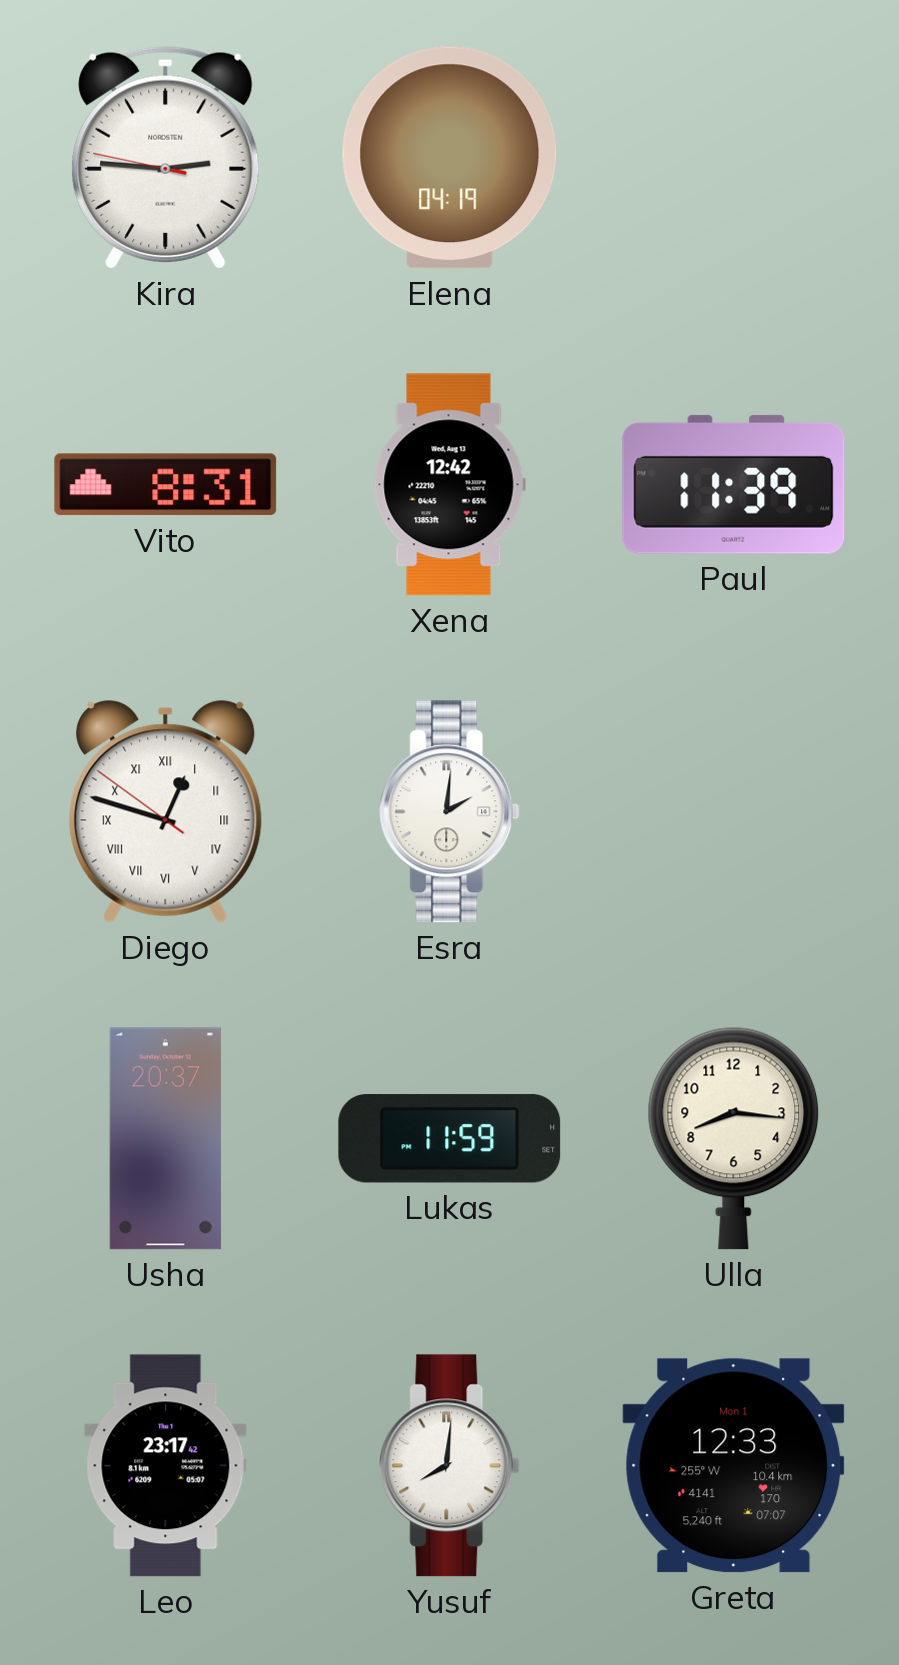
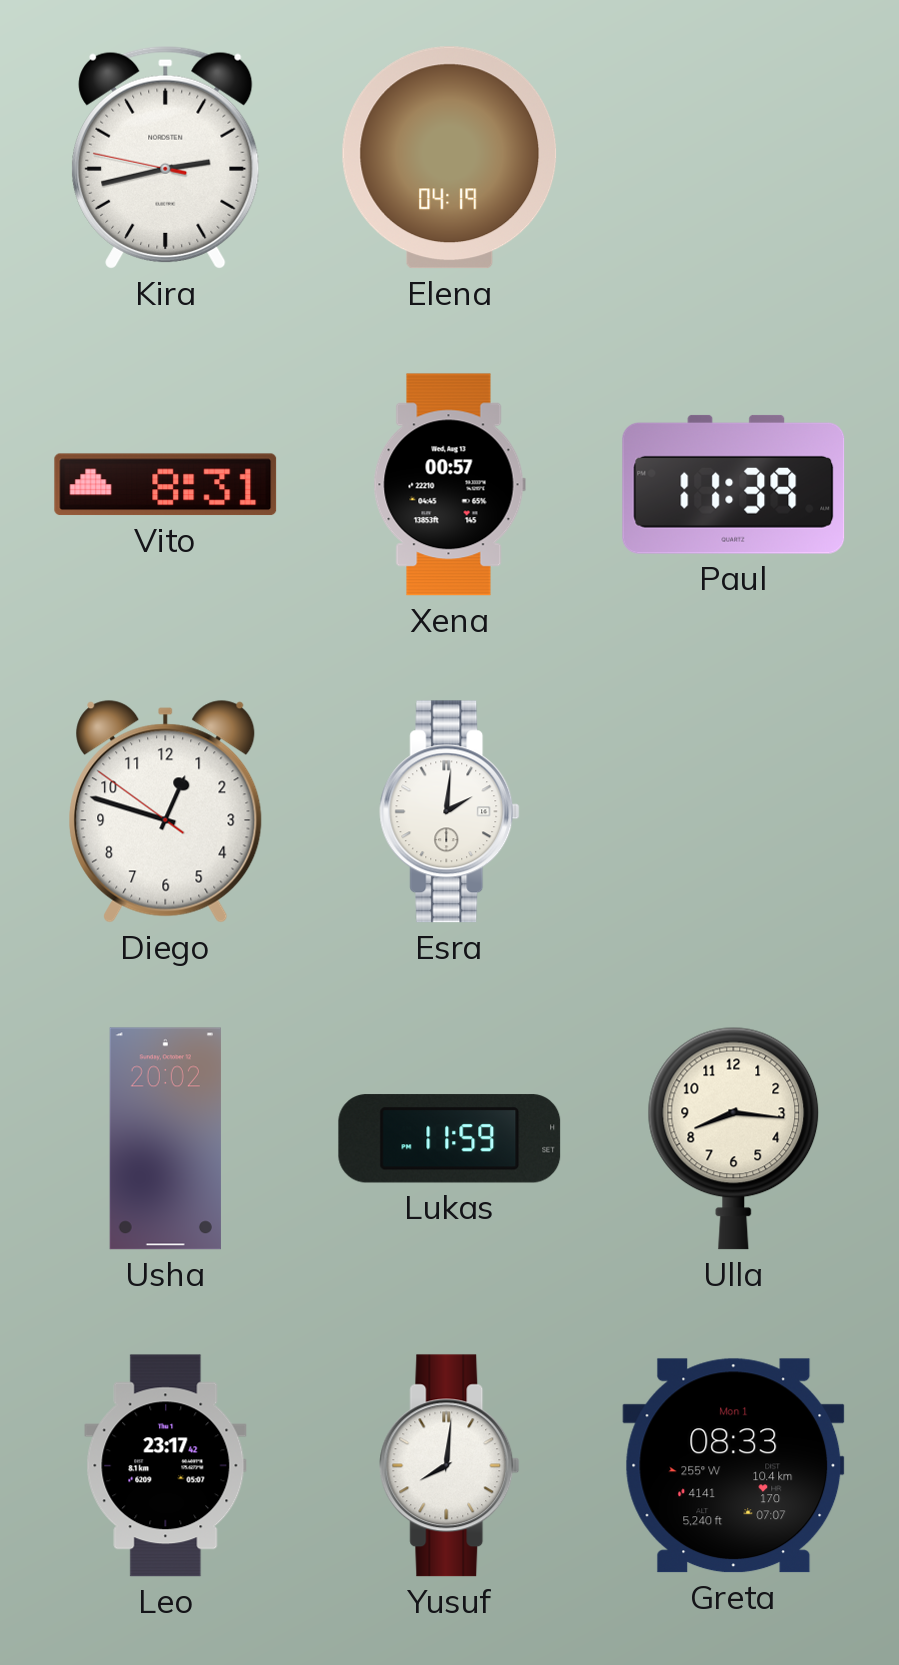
Kira: 2:45 -> 2:42
Xena: 12:42 -> 00:57
Diego numerals: Roman -> Arabic
Usha: 20:37 -> 20:02
Greta: 12:33 -> 08:33
